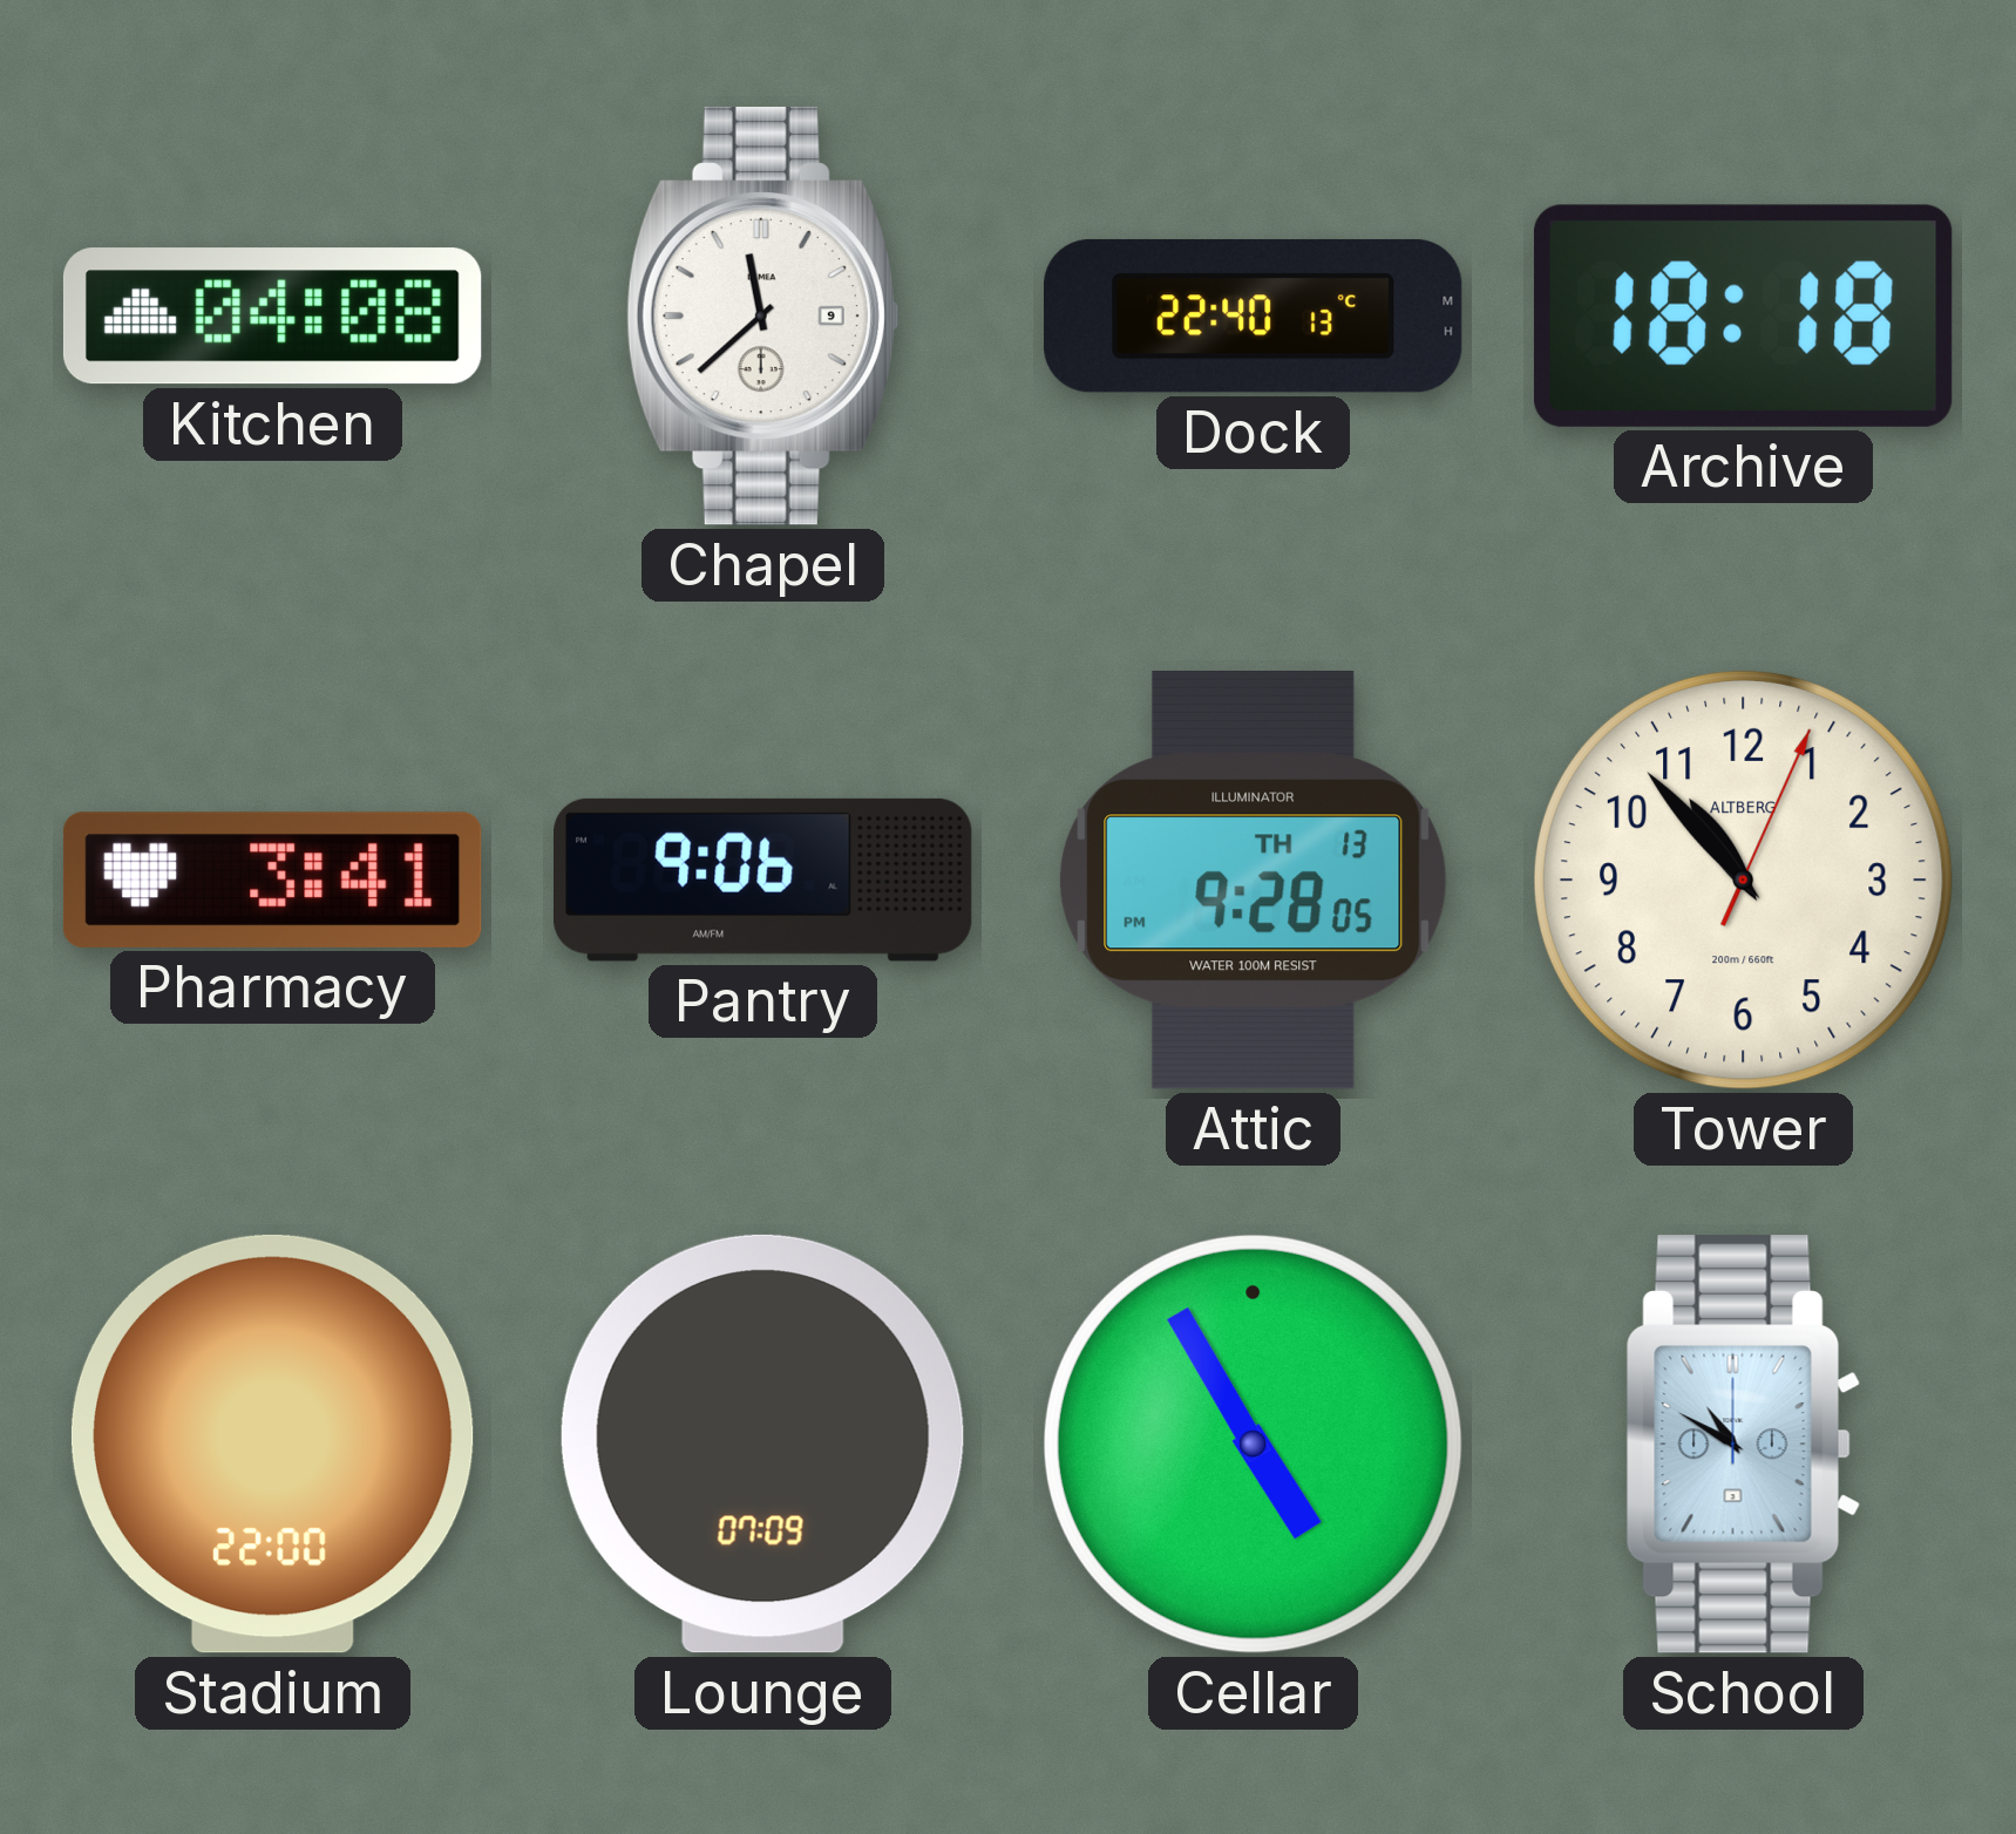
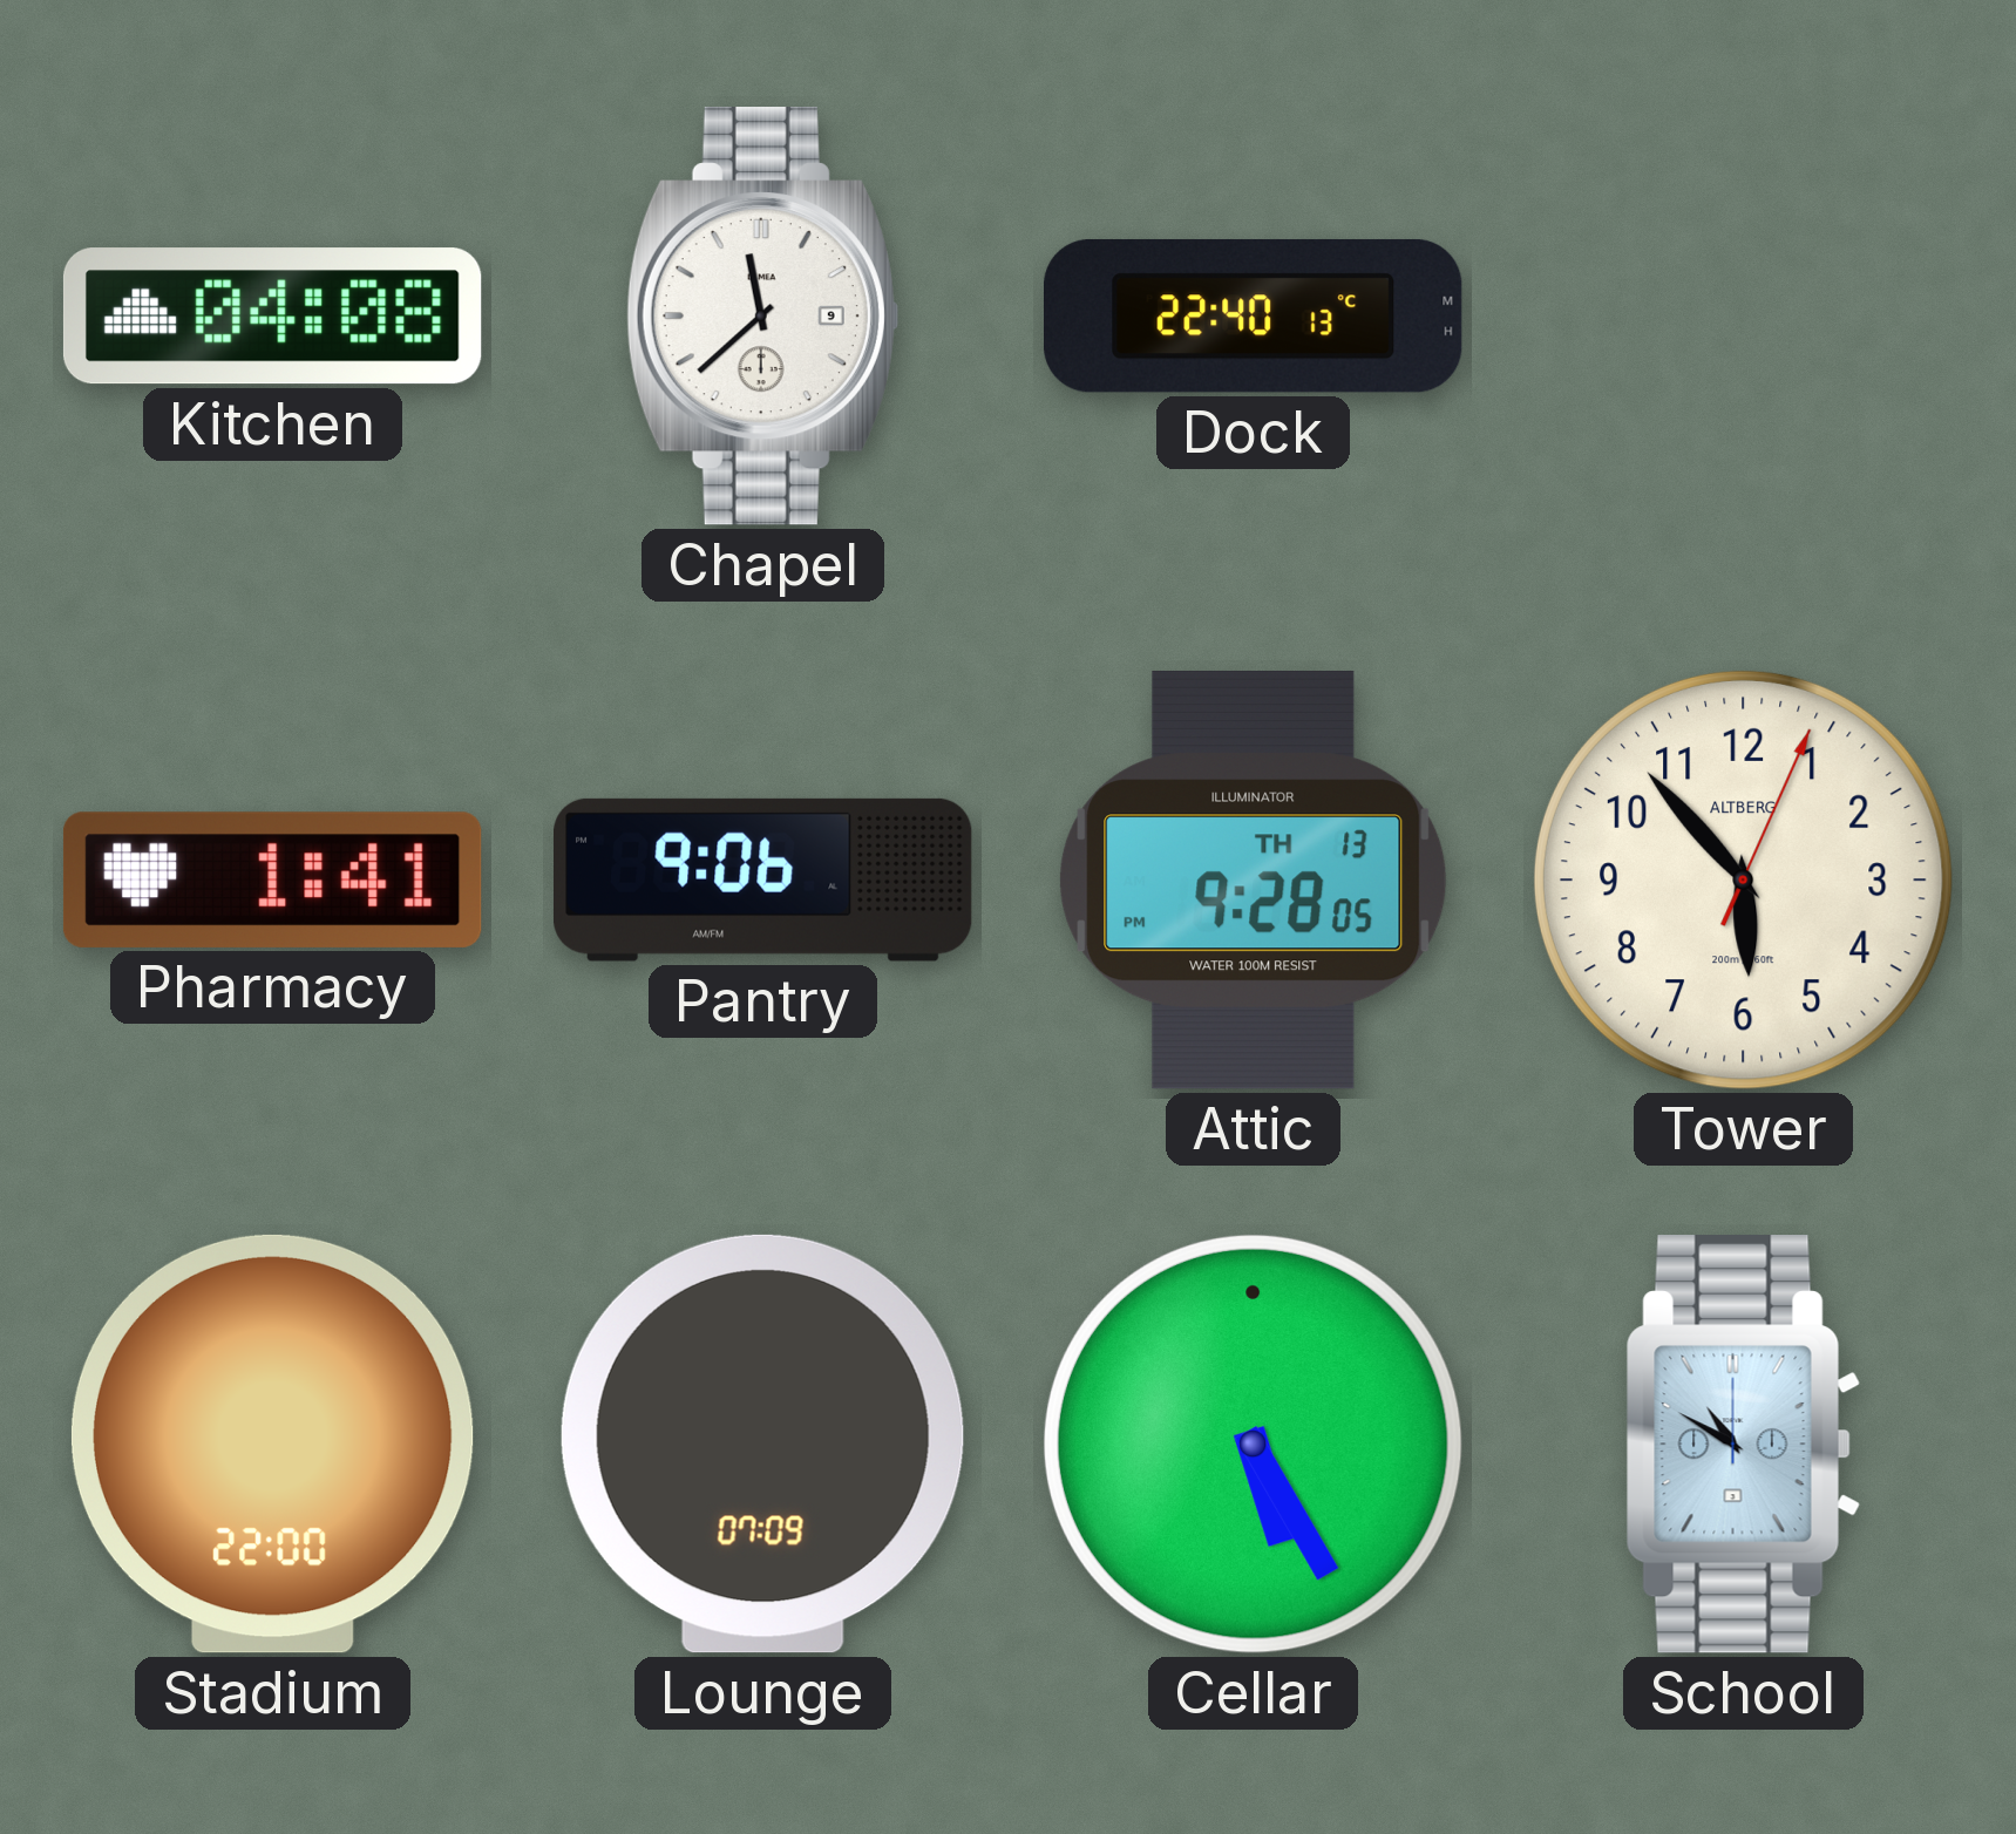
Archive: 18:18 -> none
Pharmacy: 3:41 -> 1:41
Tower: 10:53 -> 5:53
Cellar: 4:55 -> 5:25
